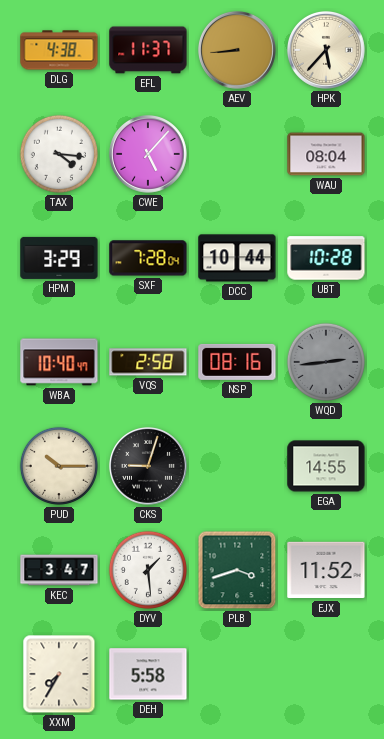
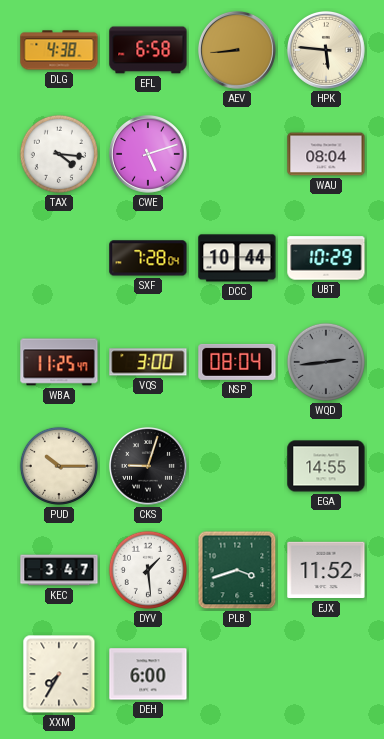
EFL: 11:37 -> 6:58
HPK: 5:37 -> 5:46
CWE: 5:07 -> 5:12
HPM: 3:29 -> none
UBT: 10:28 -> 10:29
WBA: 10:40 -> 11:25
VQS: 2:58 -> 3:00
NSP: 08:16 -> 08:04
DEH: 5:58 -> 6:00
